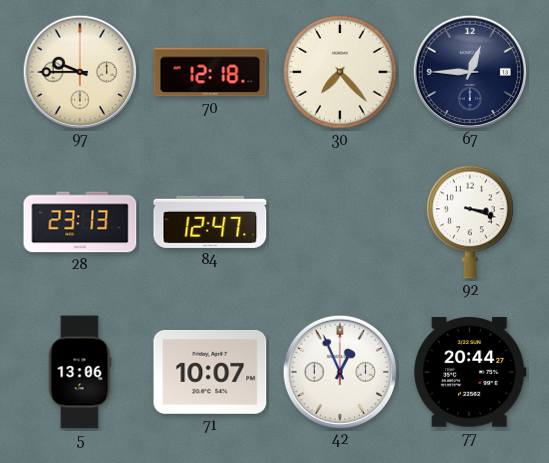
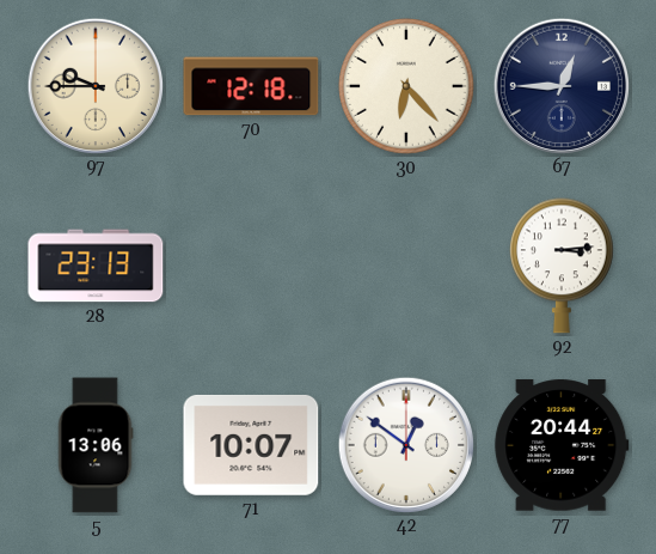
30: 7:23 -> 6:23
84: 12:47 -> none
92: 3:18 -> 3:14
42: 12:56 -> 12:51
